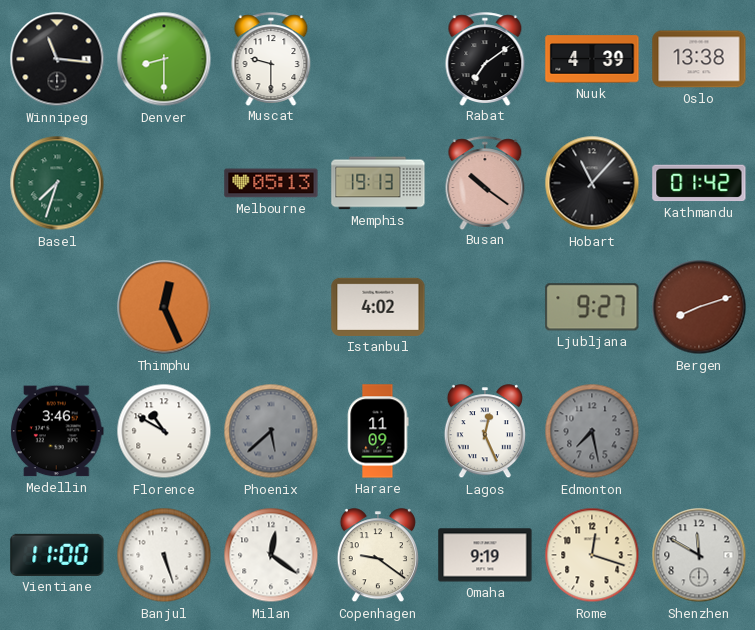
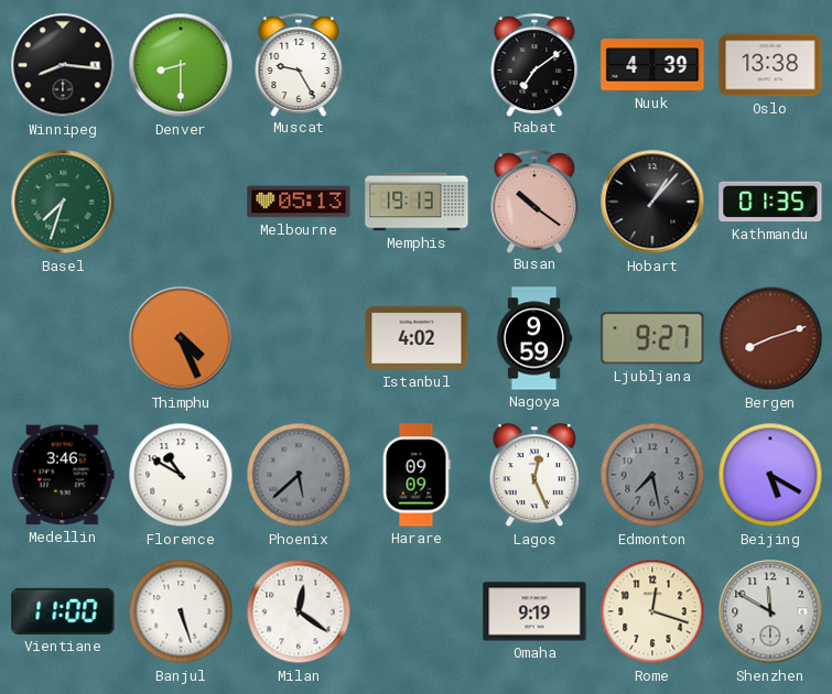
Winnipeg: 11:16 -> 8:16
Muscat: 9:30 -> 9:25
Hobart: 11:07 -> 1:07
Kathmandu: 01:42 -> 01:35
Thimphu: 12:26 -> 4:26
Nagoya: none -> 9:59
Harare: 11:09 -> 09:09
Beijing: none -> 5:20
Copenhagen: 9:21 -> none
